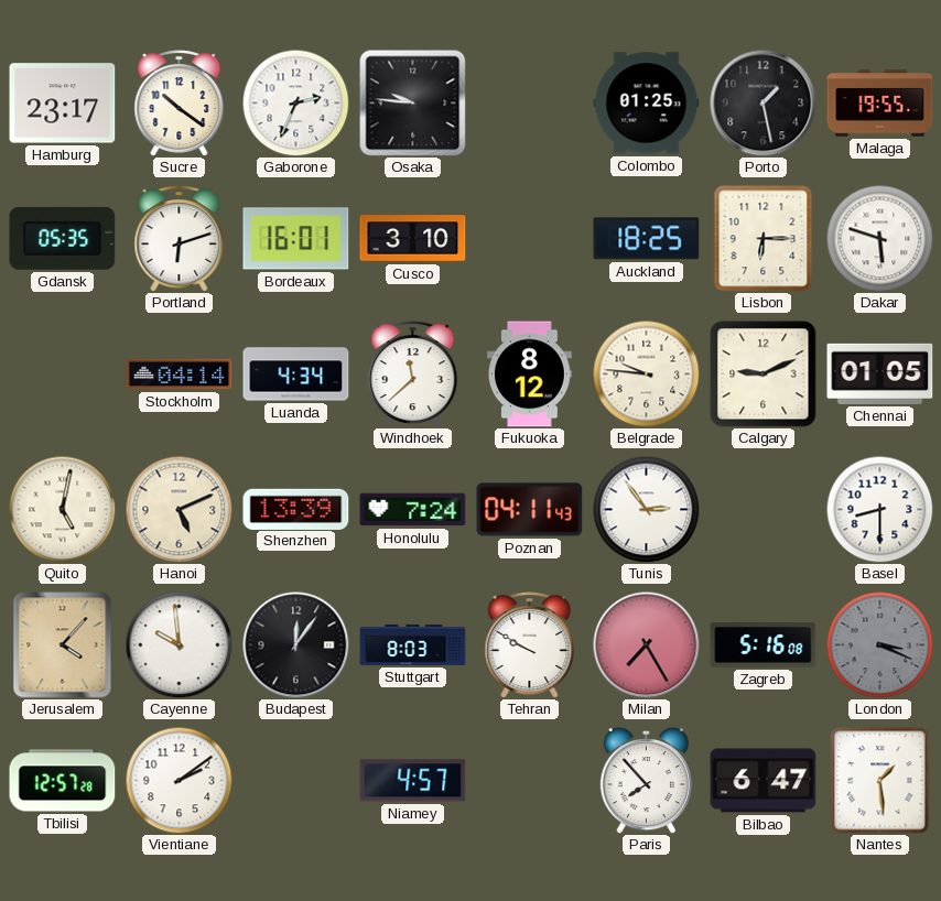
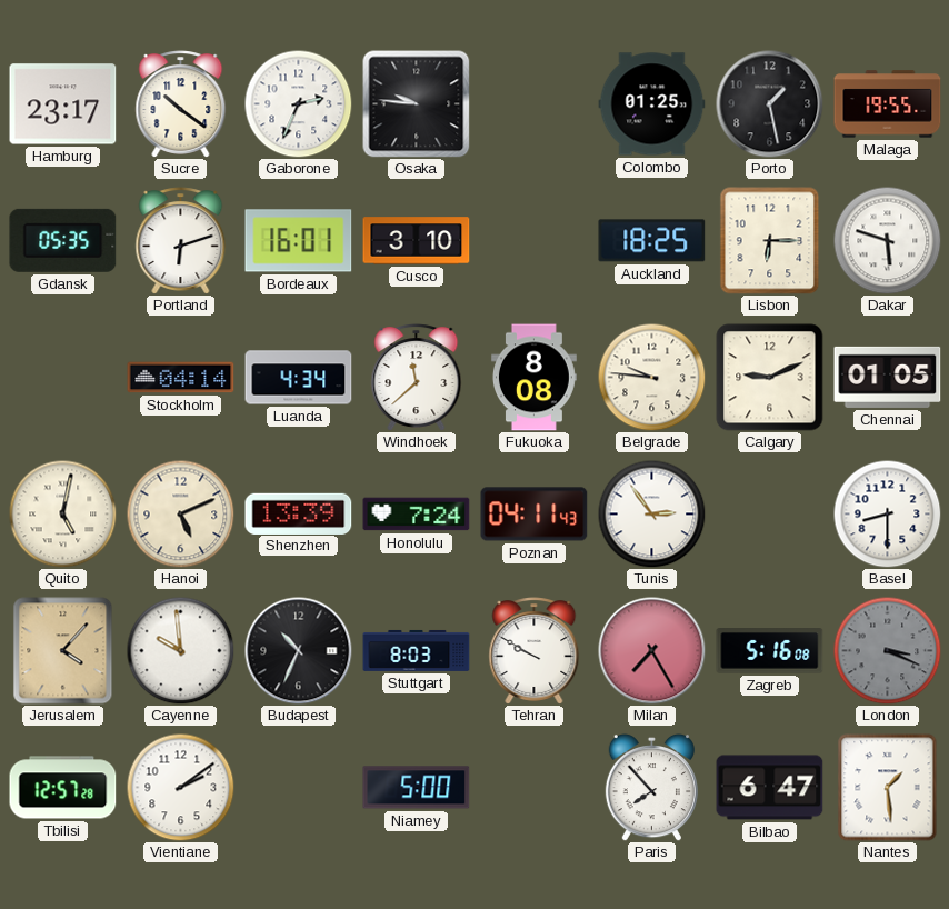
Fukuoka: 8:12 -> 8:08
Budapest: 12:06 -> 10:34
Niamey: 4:57 -> 5:00
